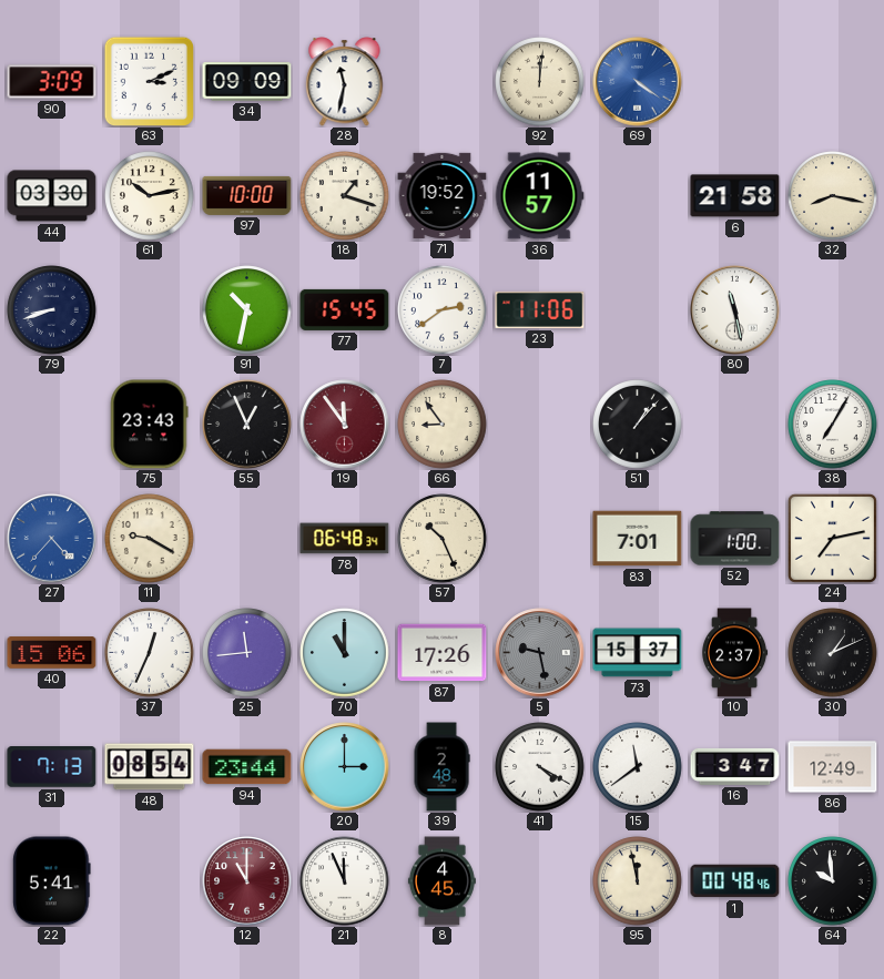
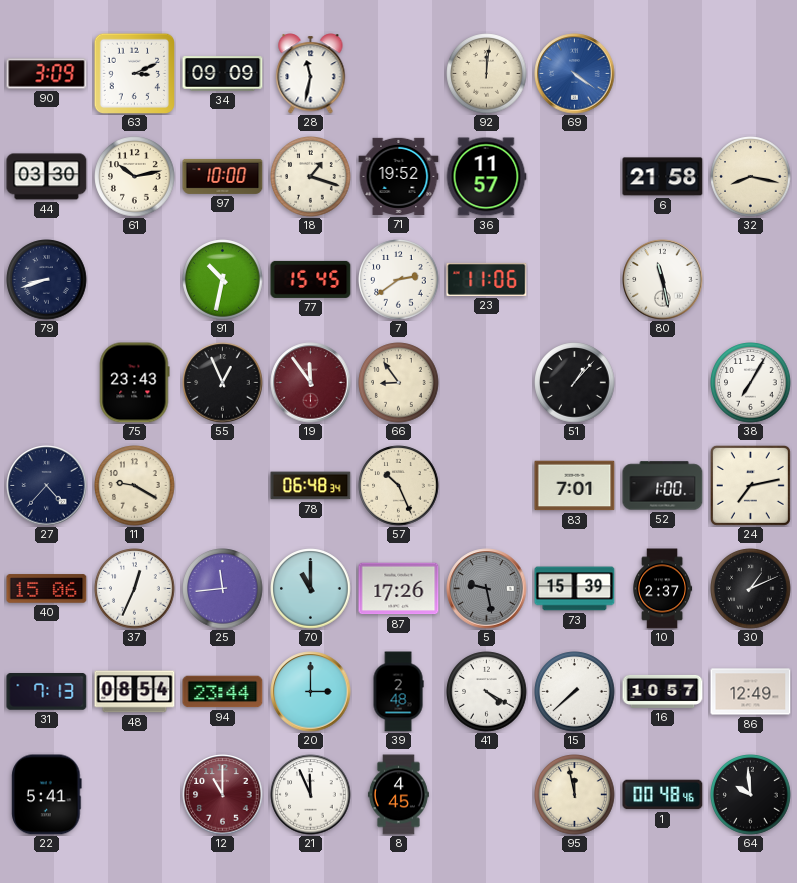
27 dial: blue -> navy
73: 15:37 -> 15:39
15: 11:39 -> 7:38
16: 3:47 -> 10:57
